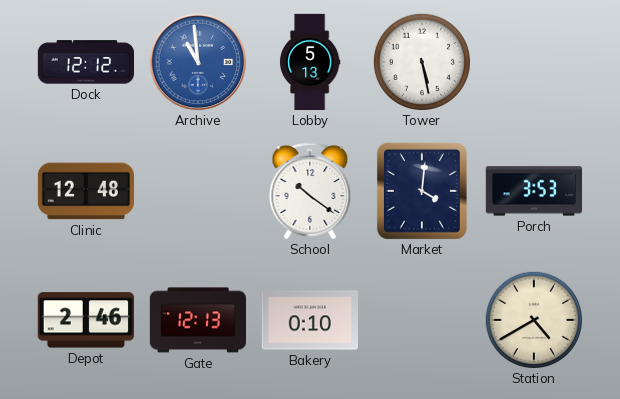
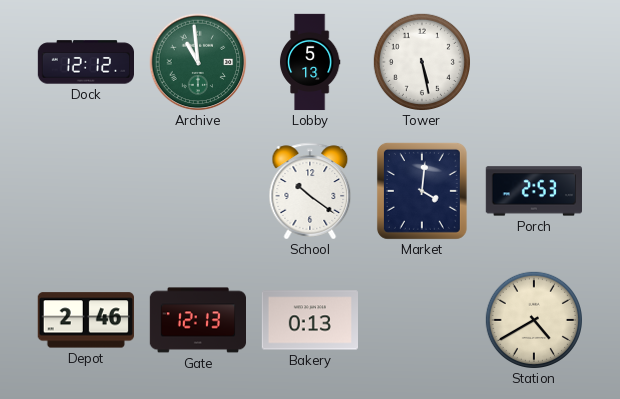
Archive dial: blue -> green
Clinic: 12:48 -> none
Porch: 3:53 -> 2:53
Bakery: 0:10 -> 0:13
